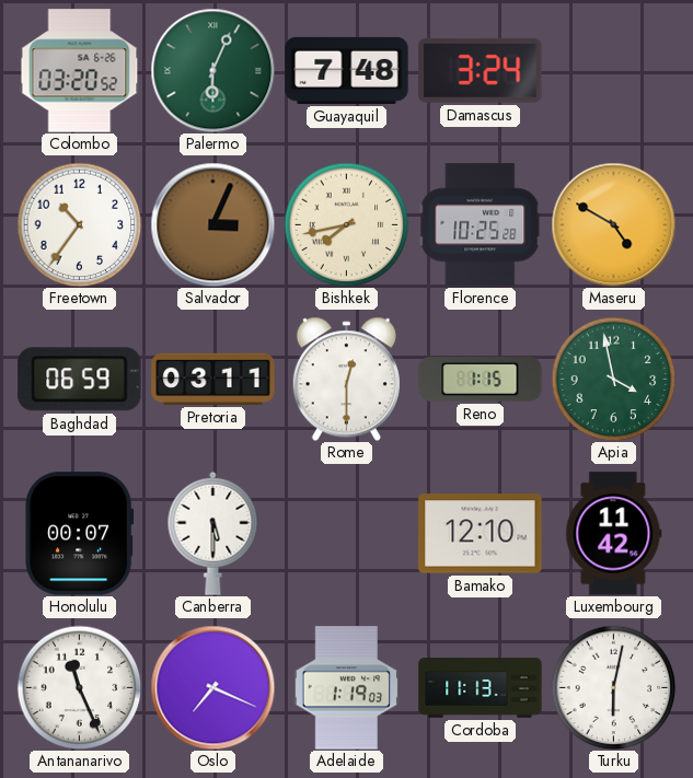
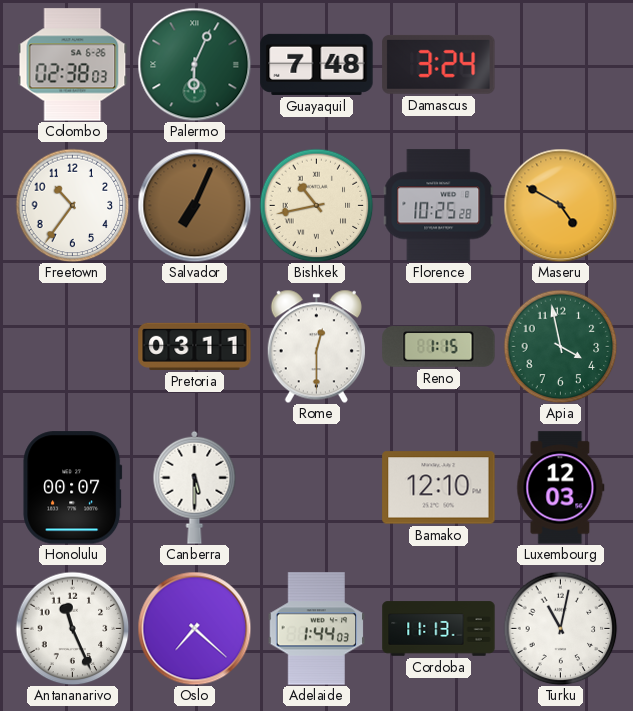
Colombo: 03:20 -> 02:38
Salvador: 3:04 -> 7:04
Bishkek: 7:43 -> 10:43
Baghdad: 06:59 -> none
Luxembourg: 11:42 -> 12:03
Oslo: 7:19 -> 7:22
Adelaide: 1:19 -> 1:44
Turku: 6:02 -> 11:02
